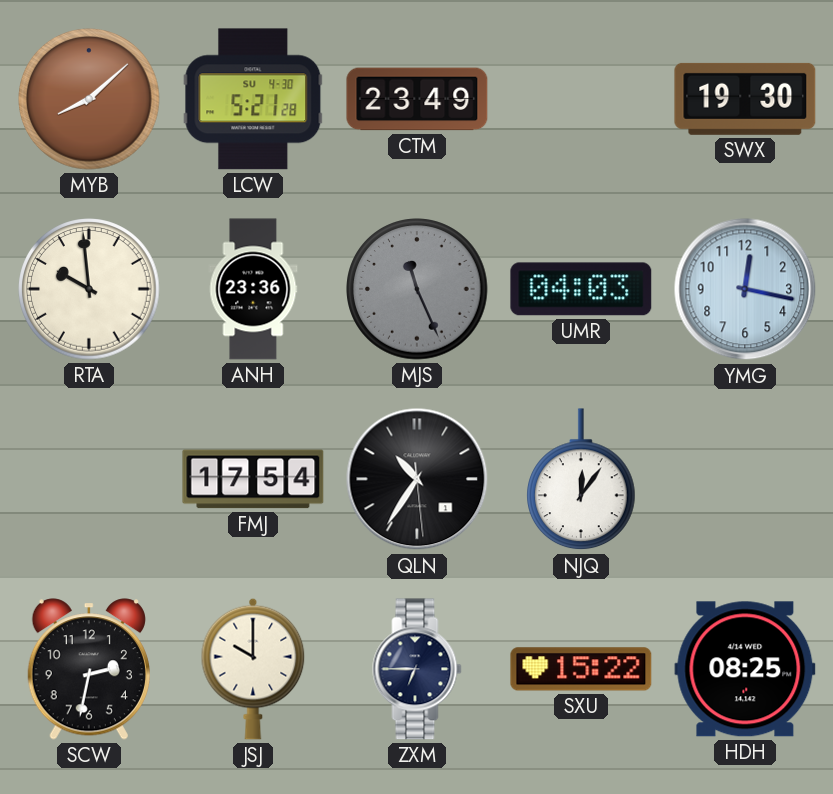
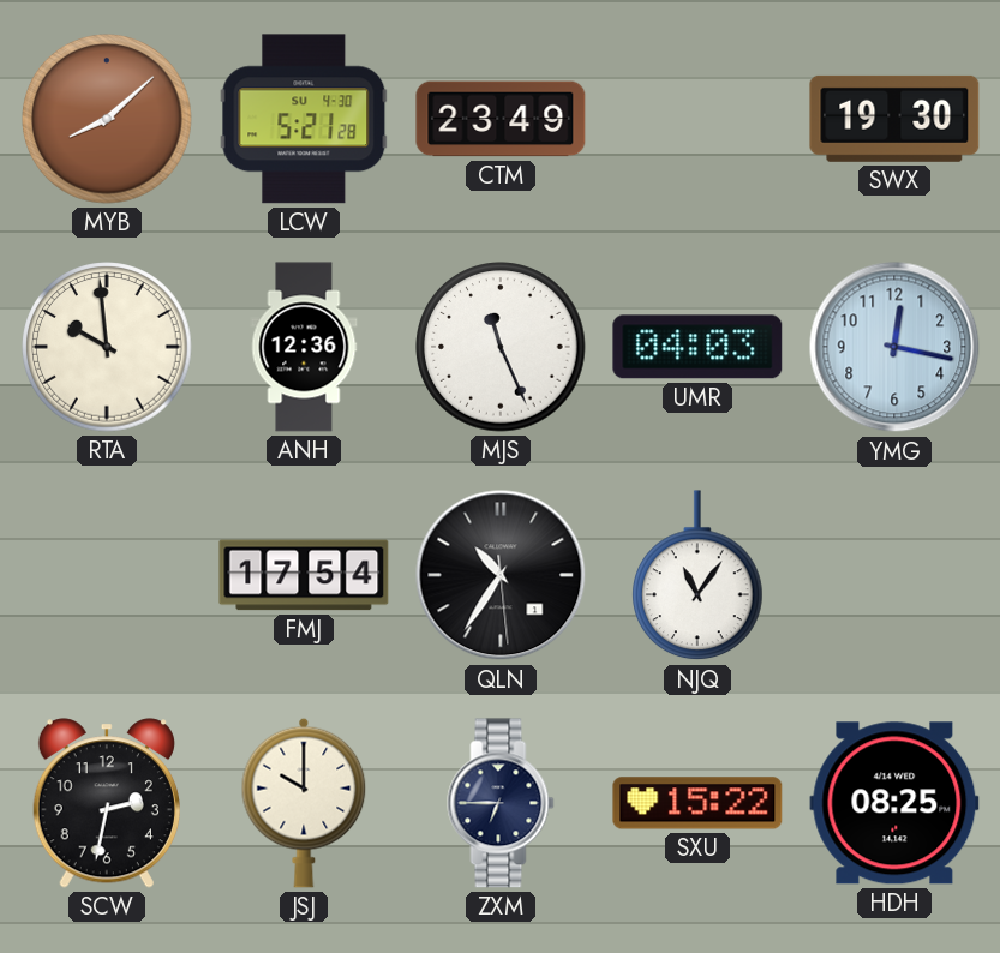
ANH: 23:36 -> 12:36
MJS dial: grey -> white
NJQ: 12:06 -> 11:06
